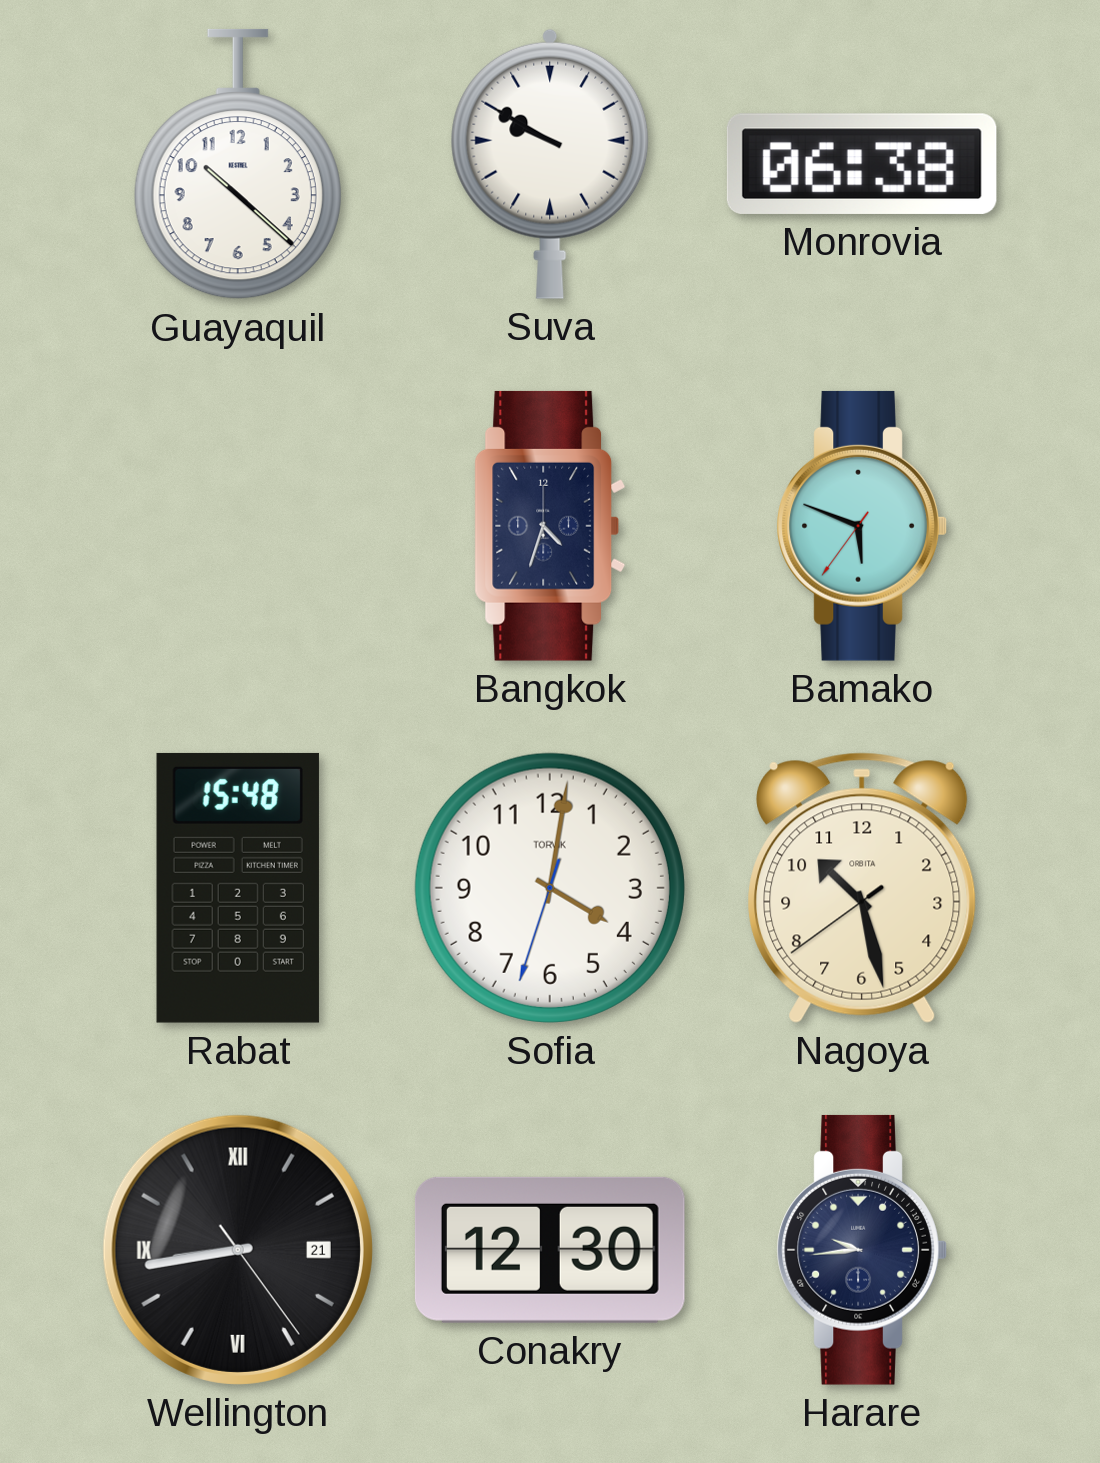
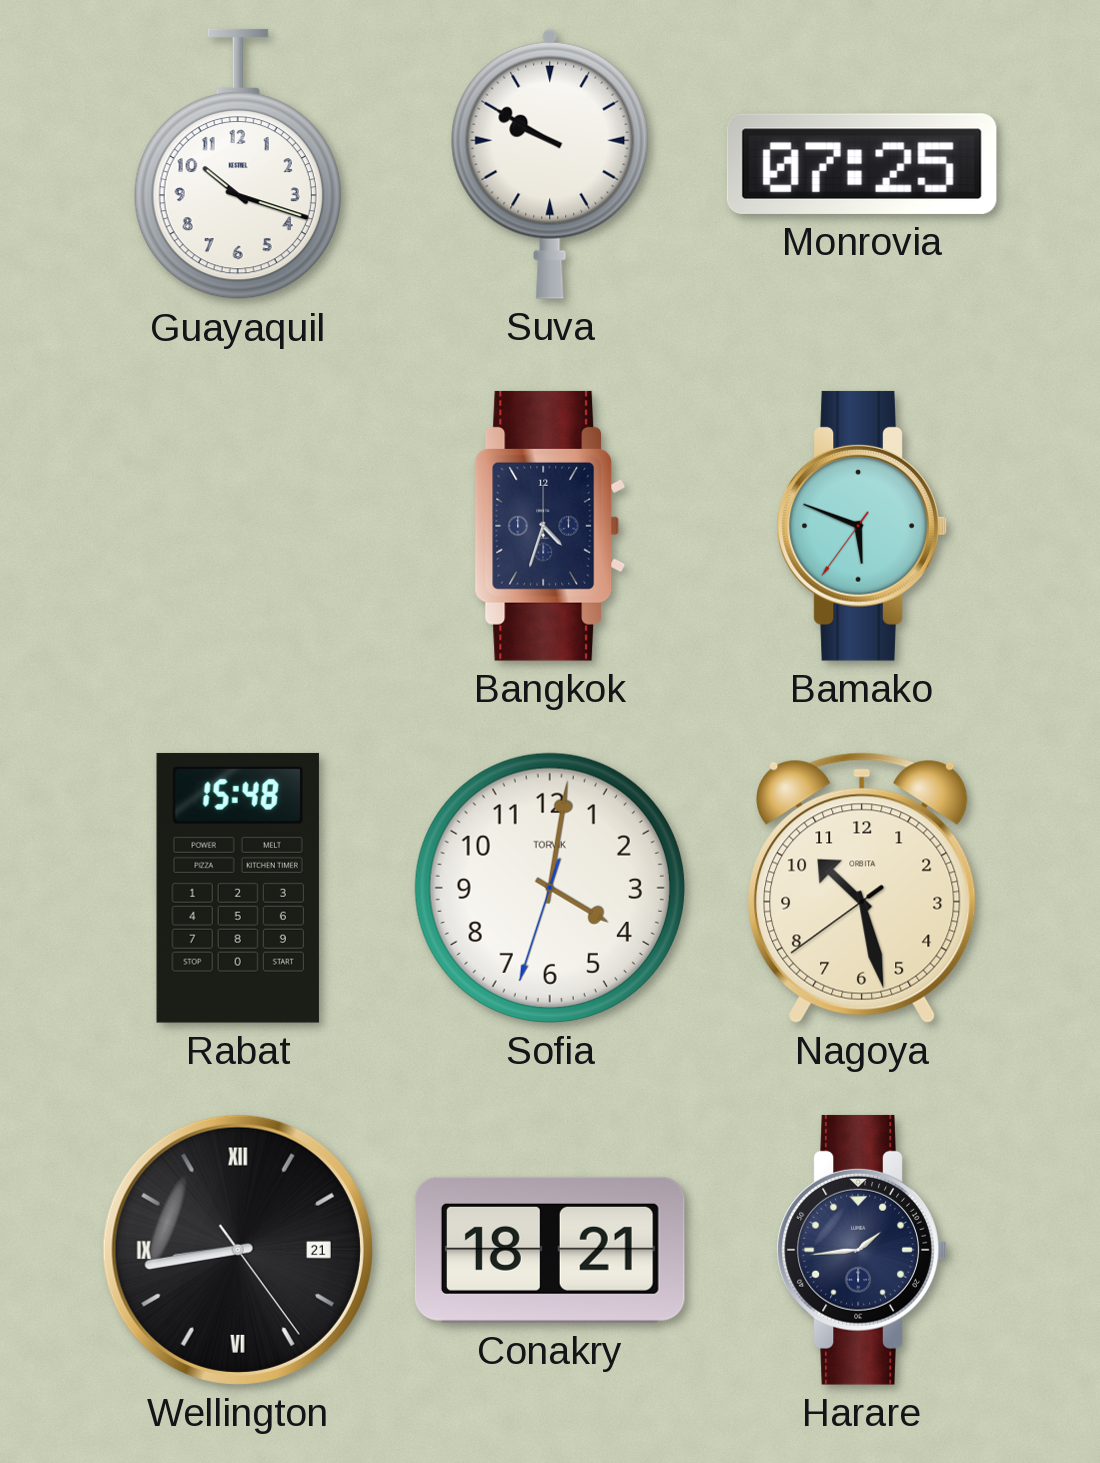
Guayaquil: 10:22 -> 10:18
Monrovia: 06:38 -> 07:25
Conakry: 12:30 -> 18:21
Harare: 9:44 -> 1:44
